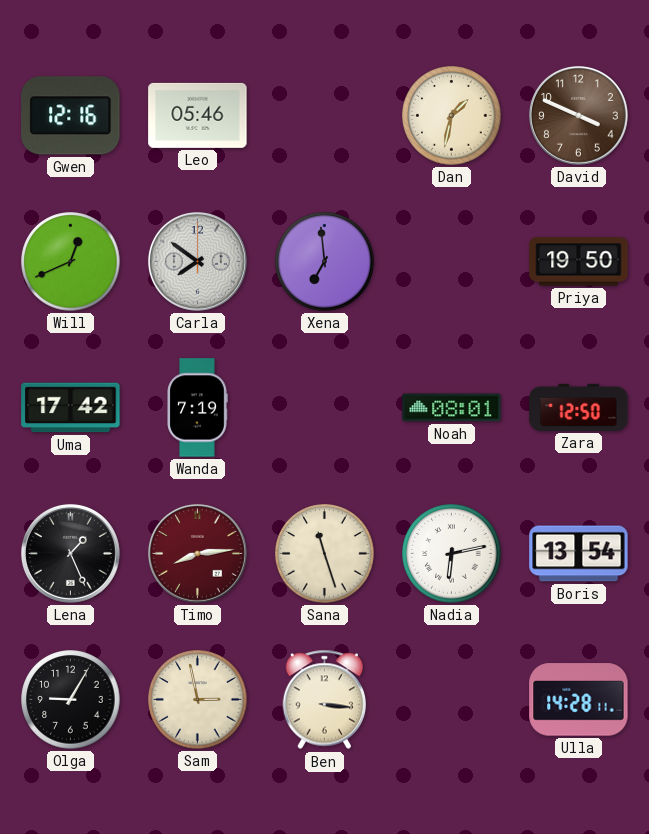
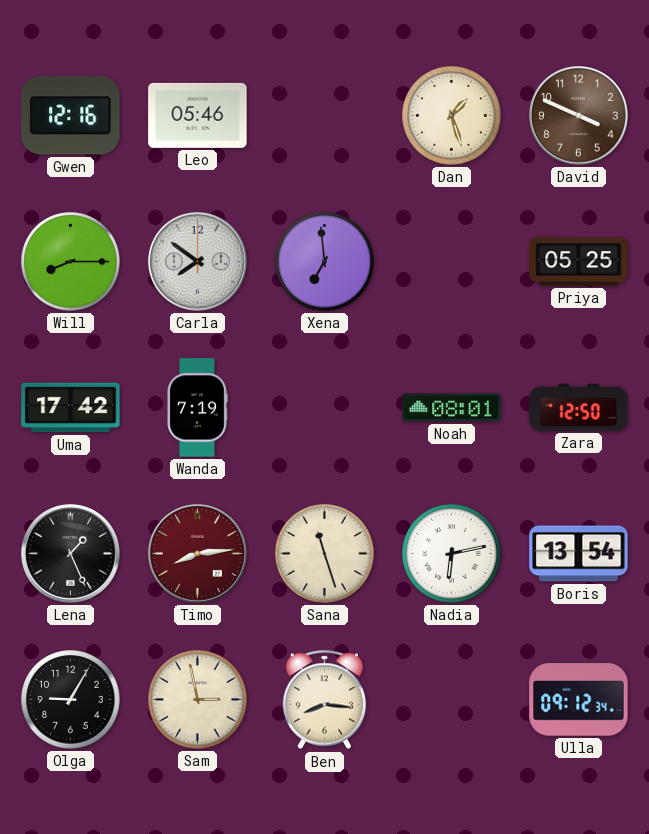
Dan: 1:32 -> 1:27
Will: 12:41 -> 8:15
Priya: 19:50 -> 05:25
Ben: 3:16 -> 8:16
Ulla: 14:28 -> 09:12
